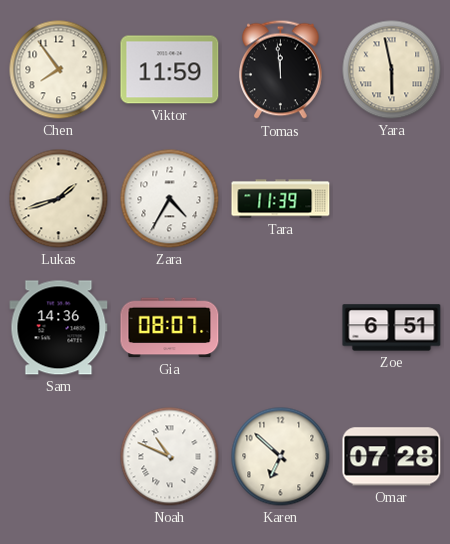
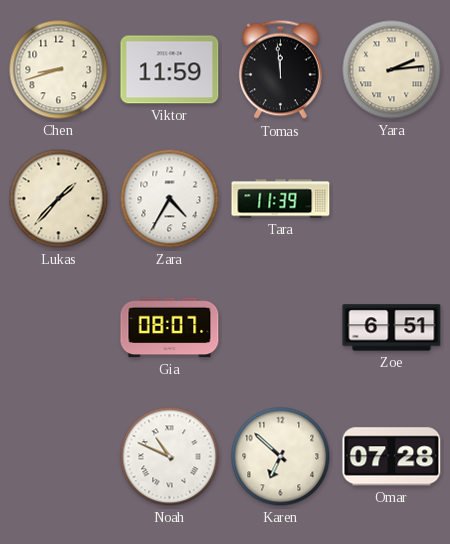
Chen: 7:54 -> 8:42
Yara: 5:58 -> 2:14
Lukas: 1:42 -> 1:37
Sam: 14:36 -> none
